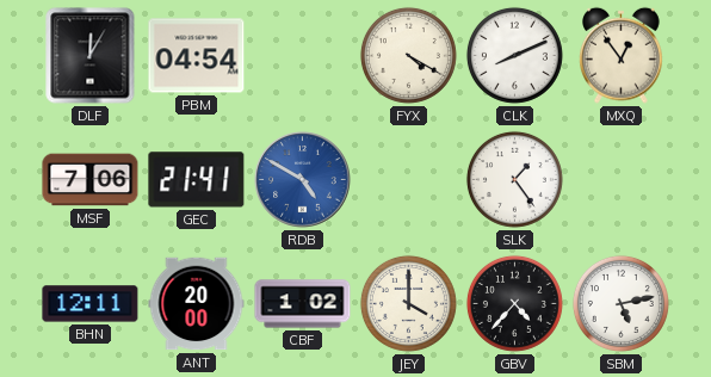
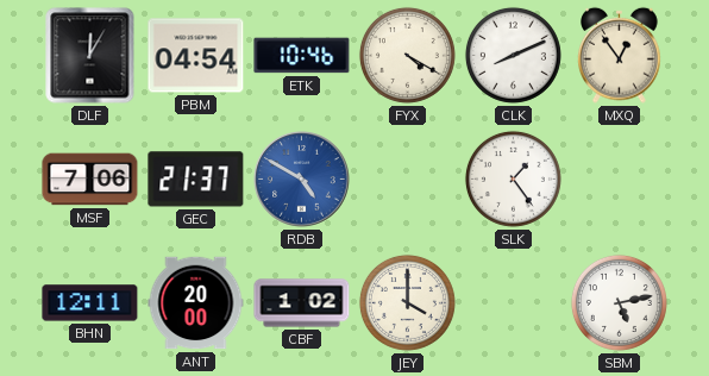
ETK: none -> 10:46
GEC: 21:41 -> 21:37
GBV: 4:37 -> none
